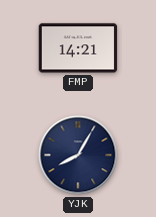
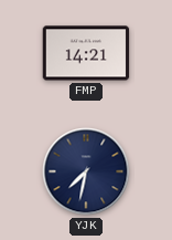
YJK: 8:05 -> 7:32
